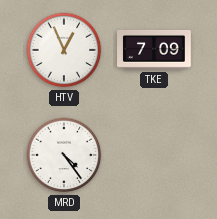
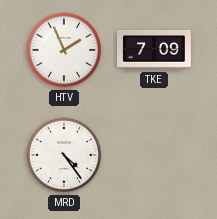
HTV: 12:56 -> 1:56
